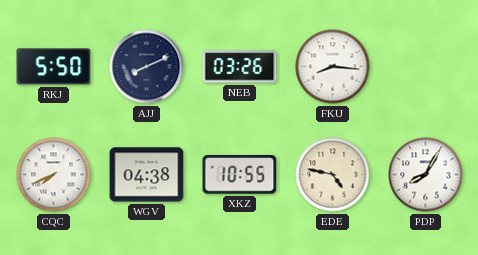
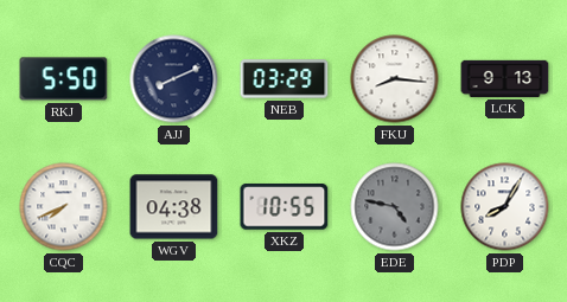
NEB: 03:26 -> 03:29
LCK: none -> 9:13
EDE dial: cream -> grey
